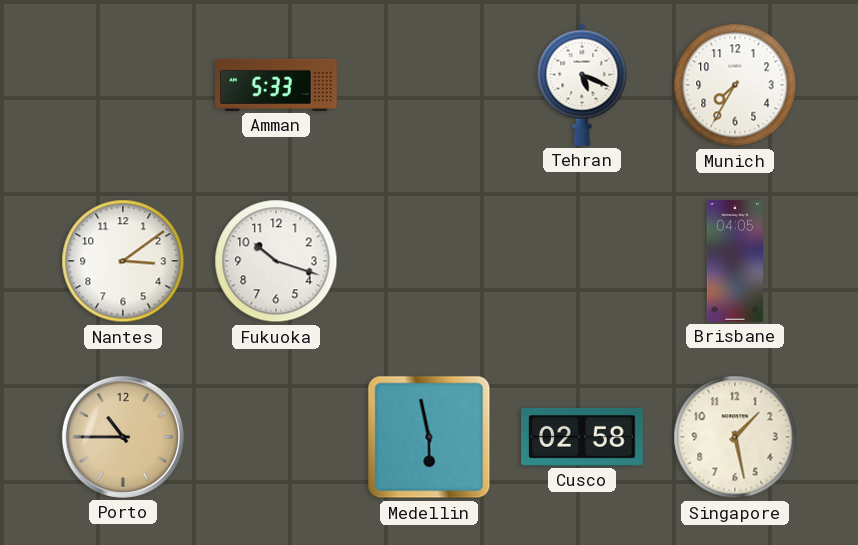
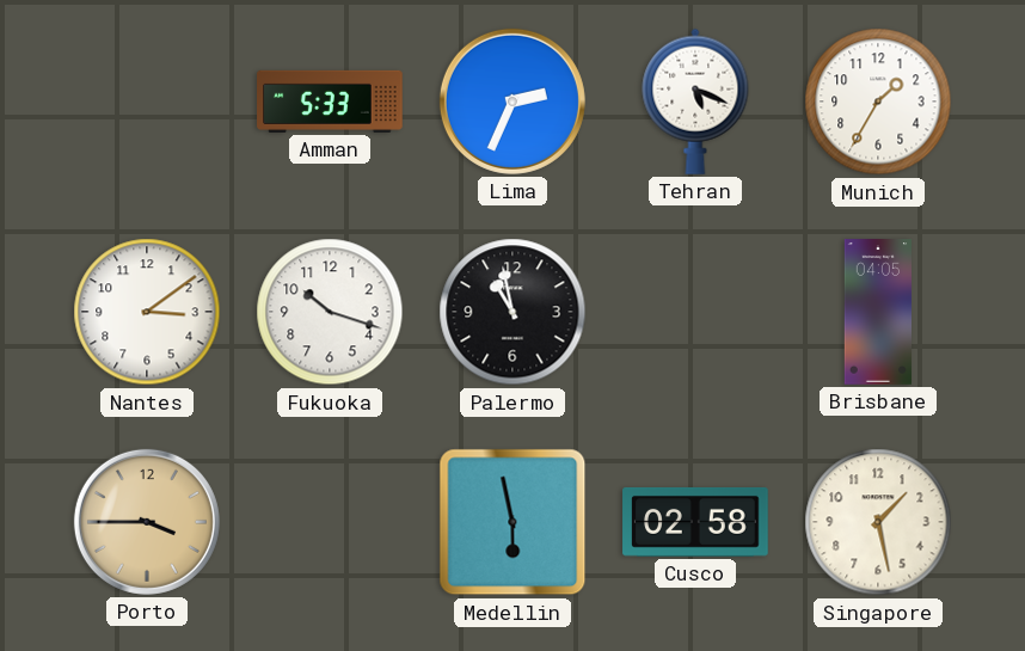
Lima: none -> 2:34
Munich: 7:35 -> 1:35
Palermo: none -> 10:58
Porto: 10:45 -> 3:45
